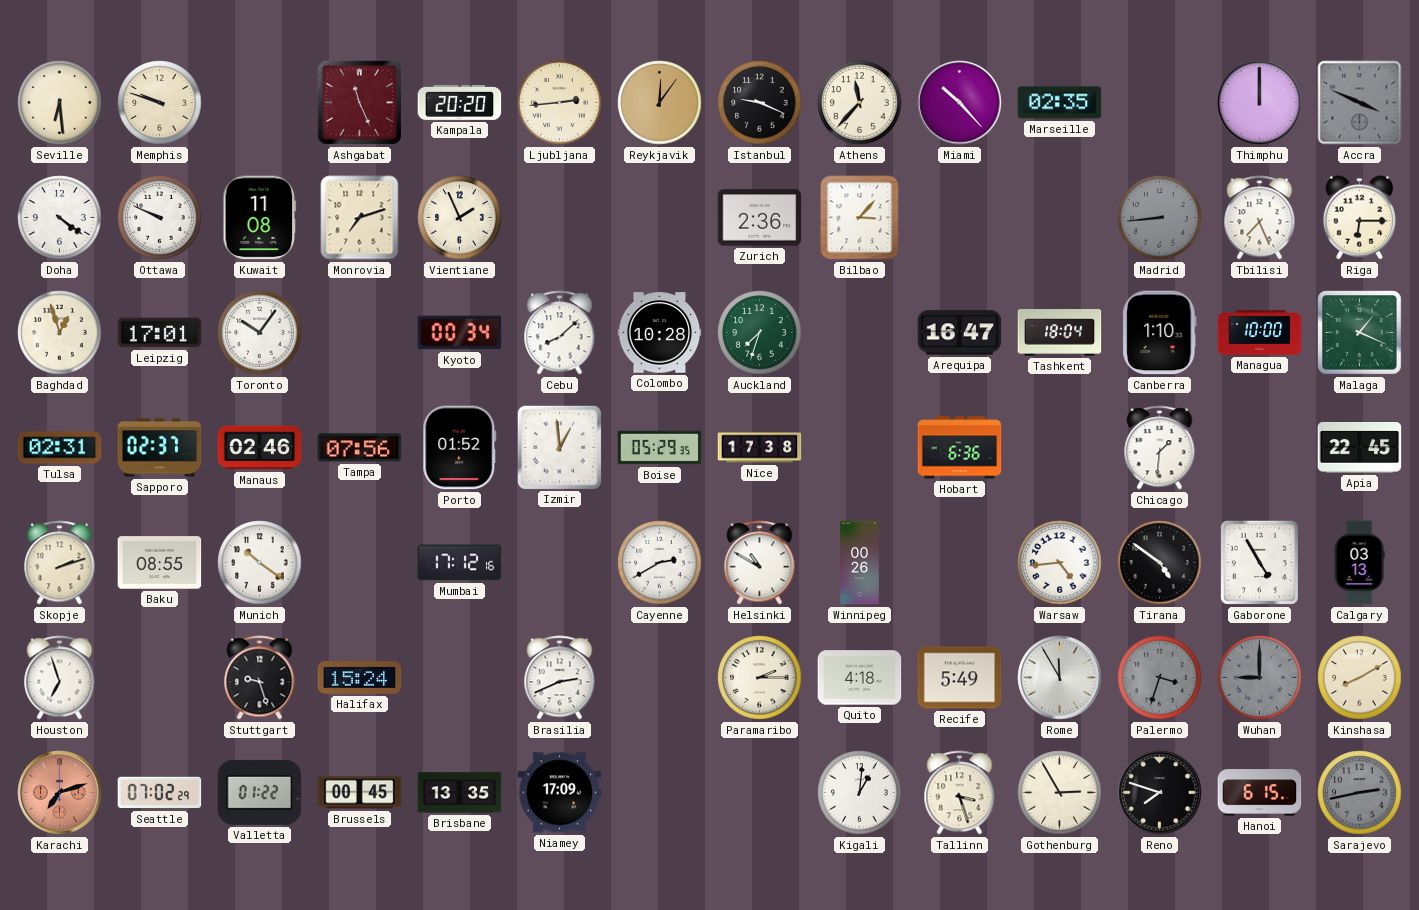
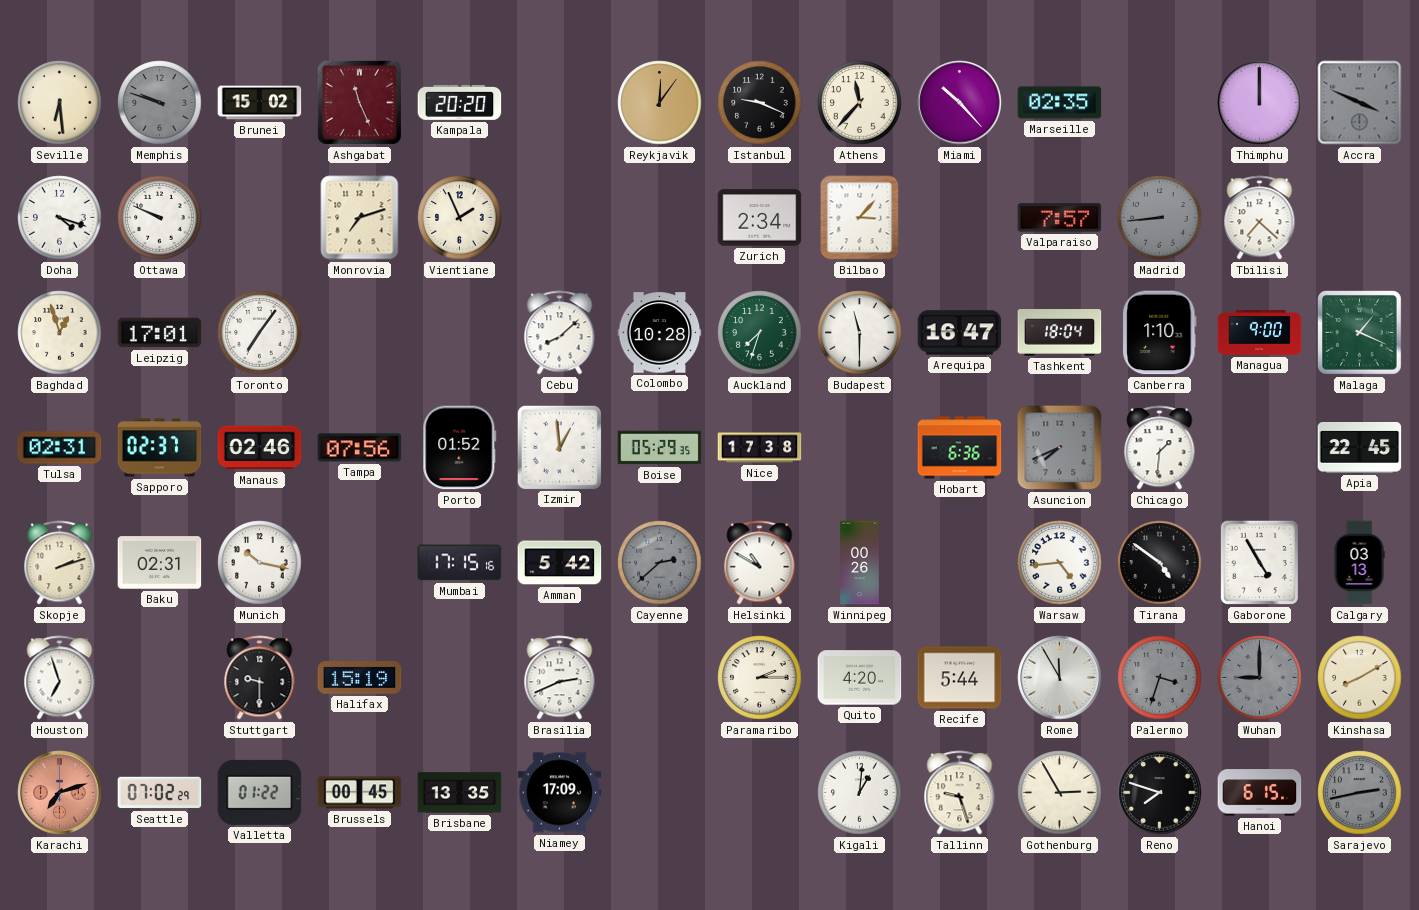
Memphis dial: cream -> grey
Brunei: none -> 15:02
Ljubljana: 2:44 -> none
Doha: 4:21 -> 4:18
Kuwait: 11:08 -> none
Zurich: 2:36 -> 2:34
Valparaiso: none -> 7:57
Tbilisi: 7:26 -> 7:22
Riga: 6:15 -> none
Toronto: 10:06 -> 7:06
Kyoto: 00:34 -> none
Budapest: none -> 11:30
Managua: 10:00 -> 9:00
Asuncion: none -> 7:41
Baku: 08:55 -> 02:31
Munich: 10:21 -> 10:17
Mumbai: 17:12 -> 17:15
Amman: none -> 5:42
Cayenne: 2:40 -> 2:38
Cayenne dial: white -> grey
Stuttgart: 9:27 -> 9:30
Halifax: 15:24 -> 15:19
Quito: 4:18 -> 4:20
Recife: 5:49 -> 5:44
Tallinn: 3:27 -> 9:27
